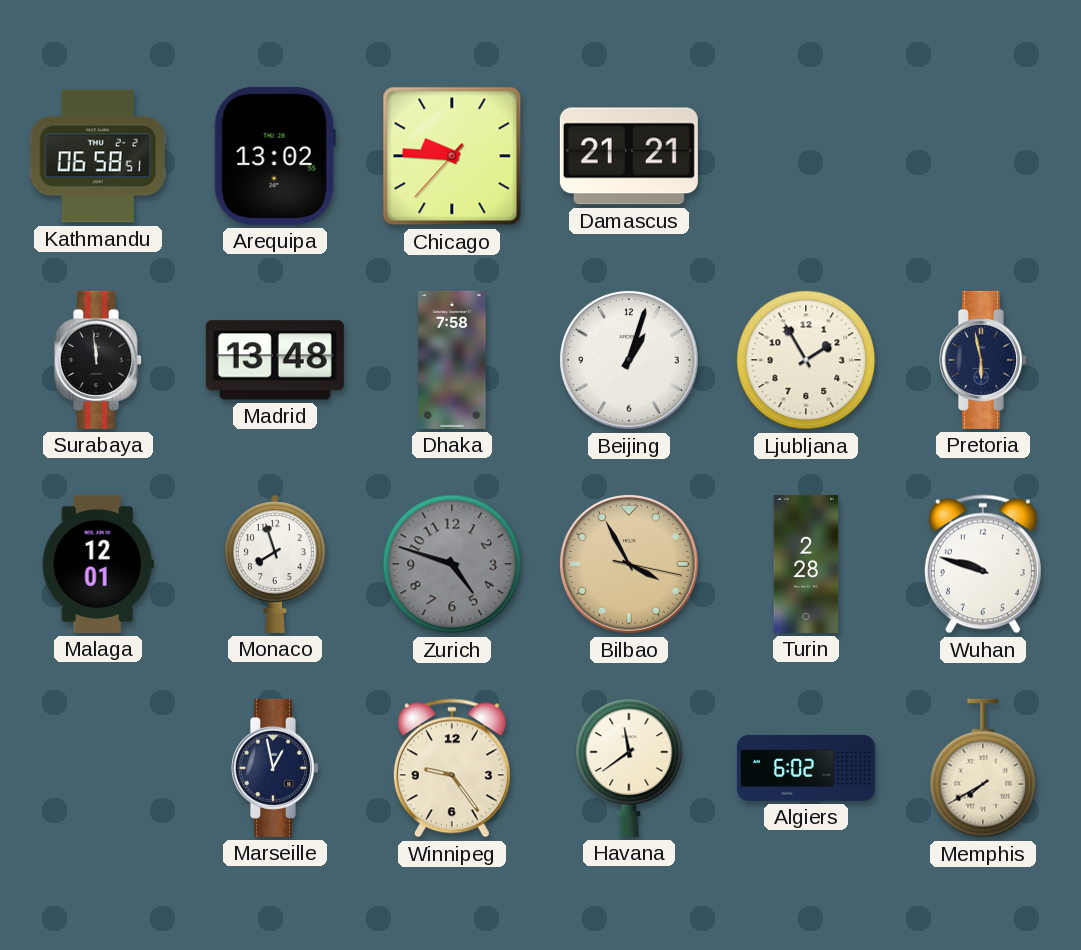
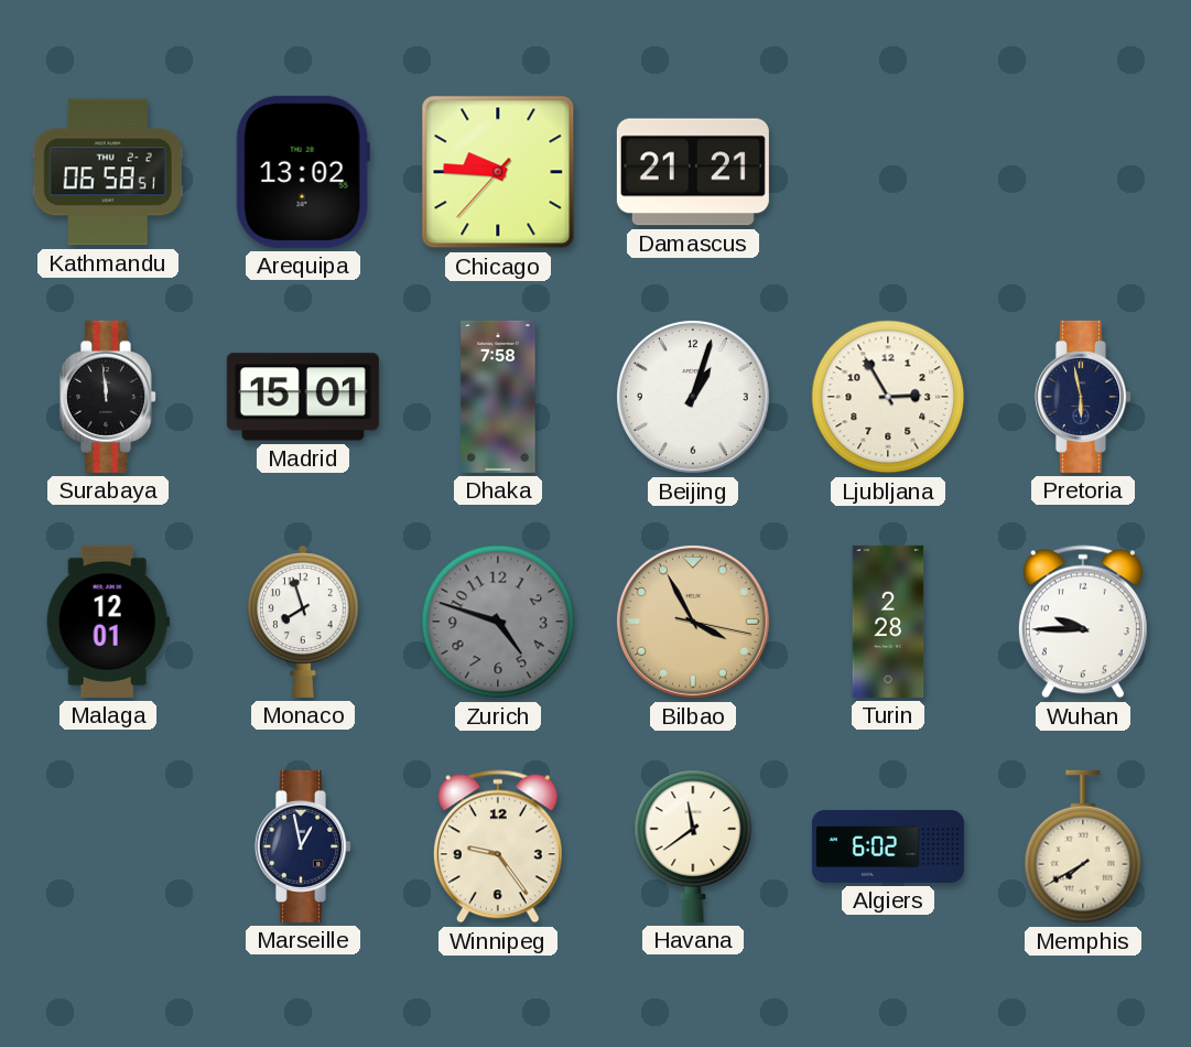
Madrid: 13:48 -> 15:01
Ljubljana: 1:55 -> 2:55
Wuhan: 9:48 -> 9:45
